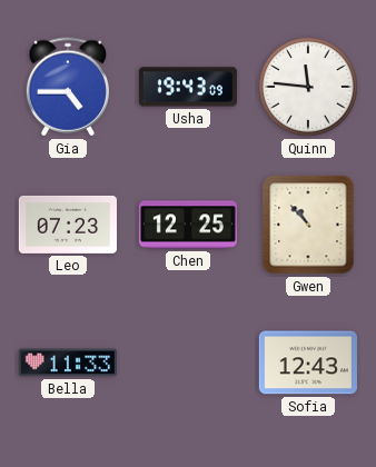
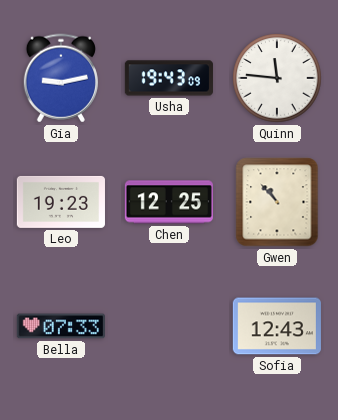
Gia: 4:45 -> 9:13
Leo: 07:23 -> 19:23
Bella: 11:33 -> 07:33
